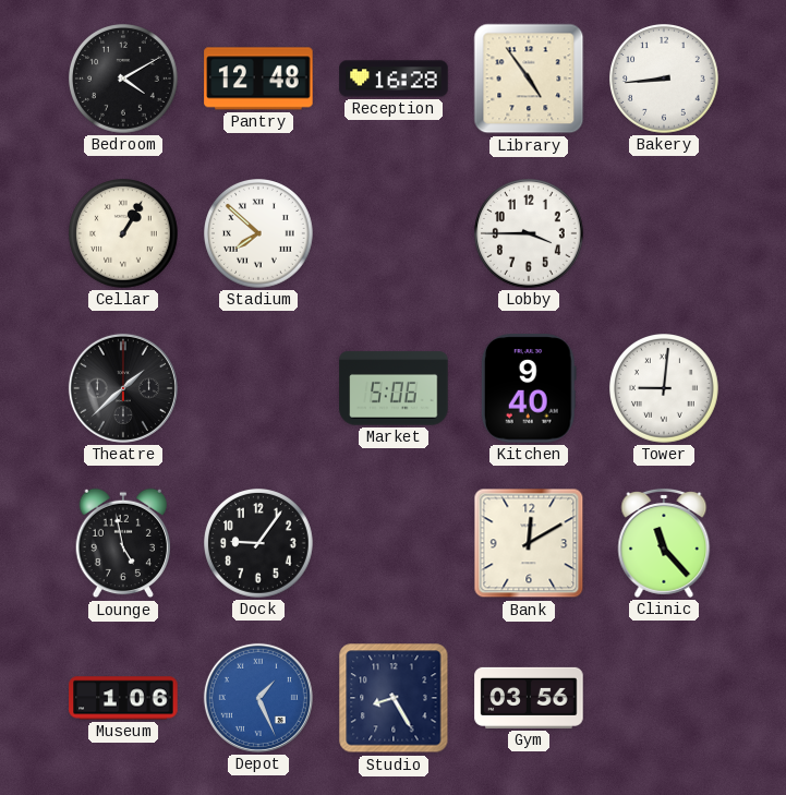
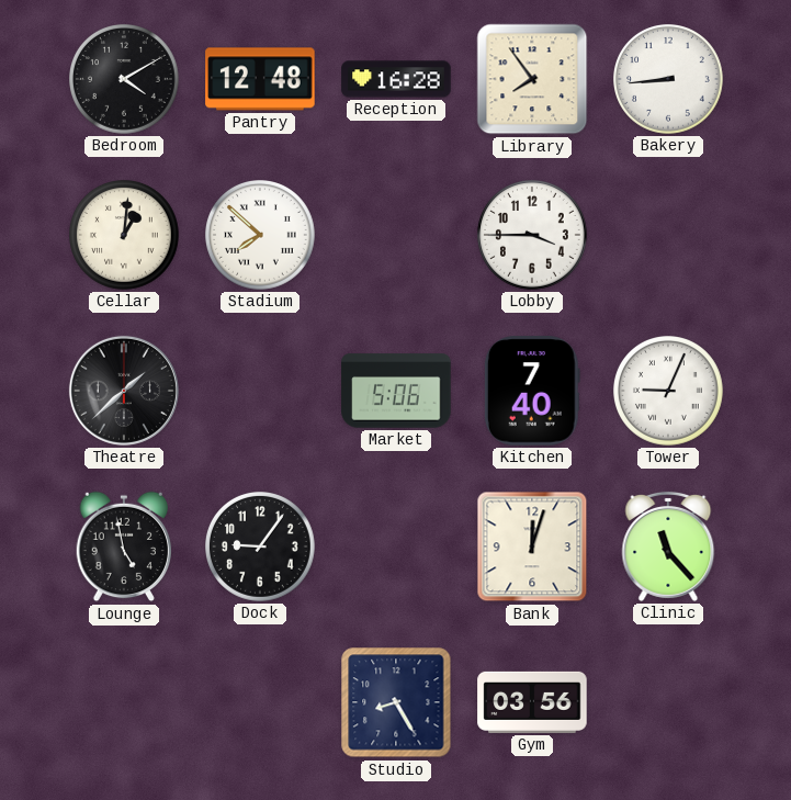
Library: 4:54 -> 7:54
Cellar: 1:05 -> 1:01
Kitchen: 9:40 -> 7:40
Tower: 9:01 -> 9:04
Bank: 12:10 -> 12:03
Museum: 1:06 -> none
Depot: 1:26 -> none
